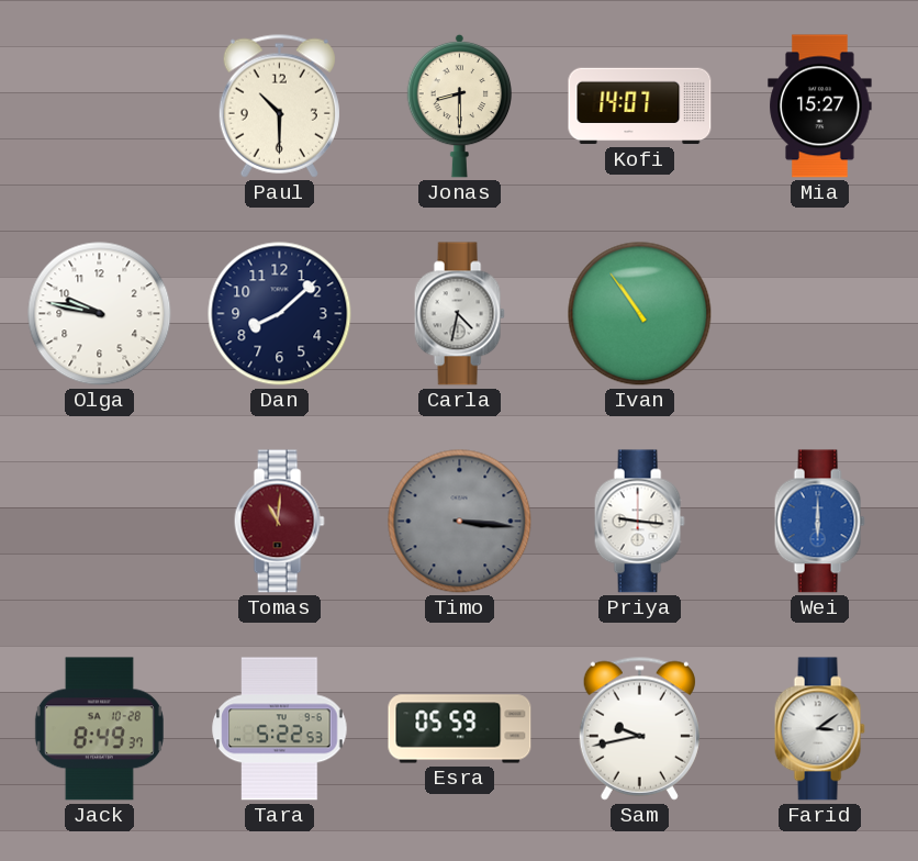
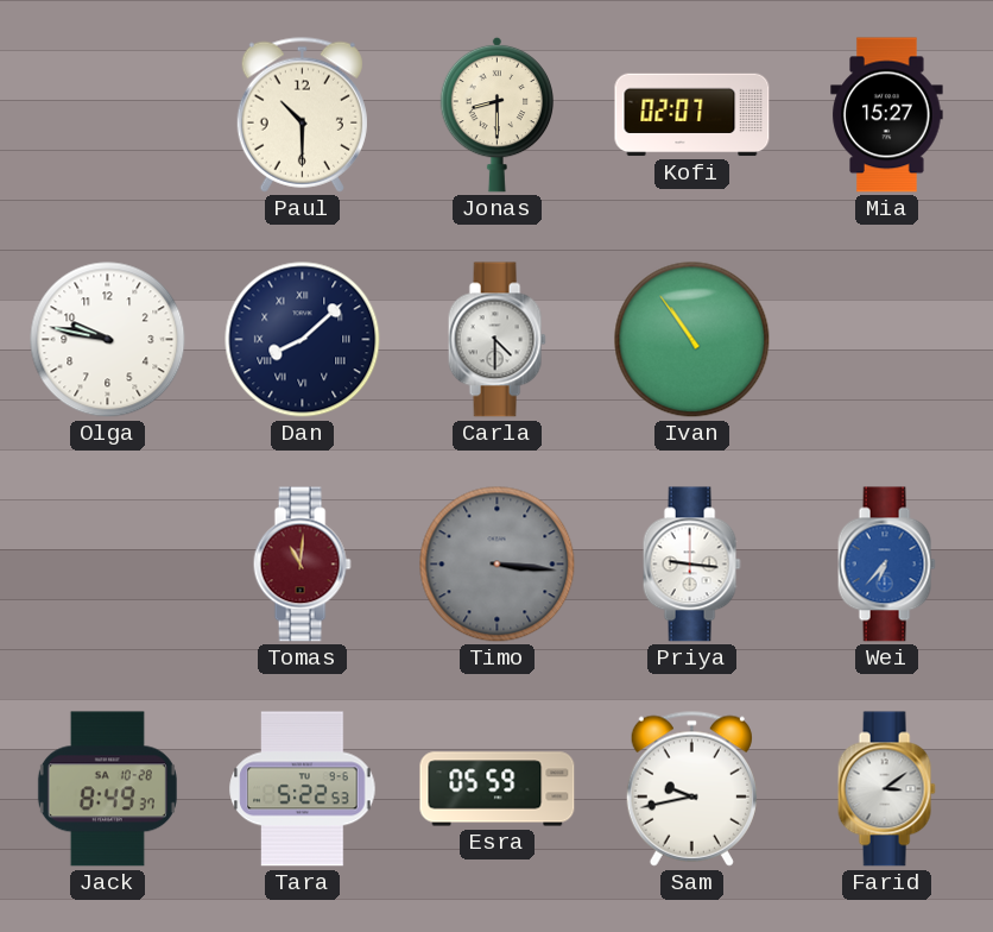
Kofi: 14:07 -> 02:07
Dan numerals: Arabic -> Roman
Carla: 4:32 -> 4:30
Wei: 6:00 -> 6:37
